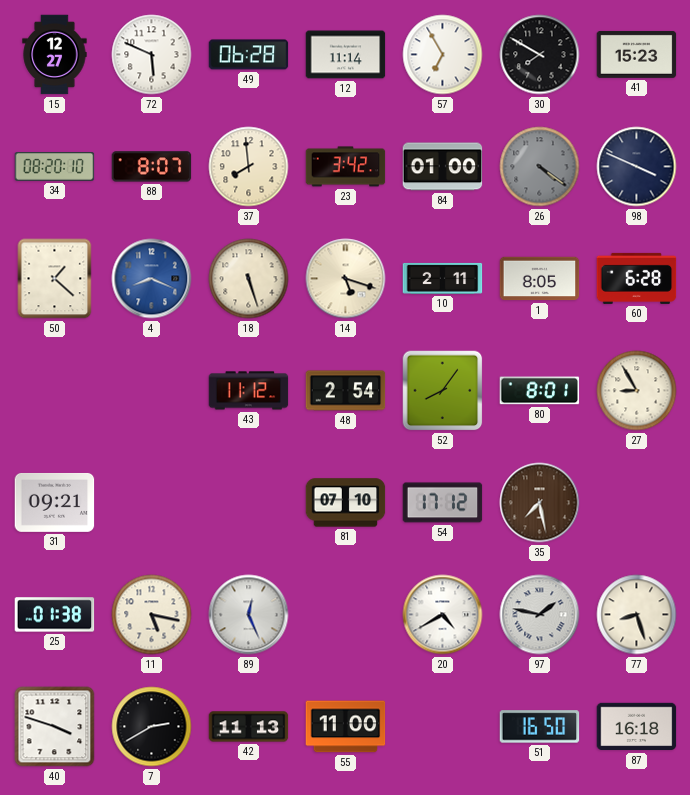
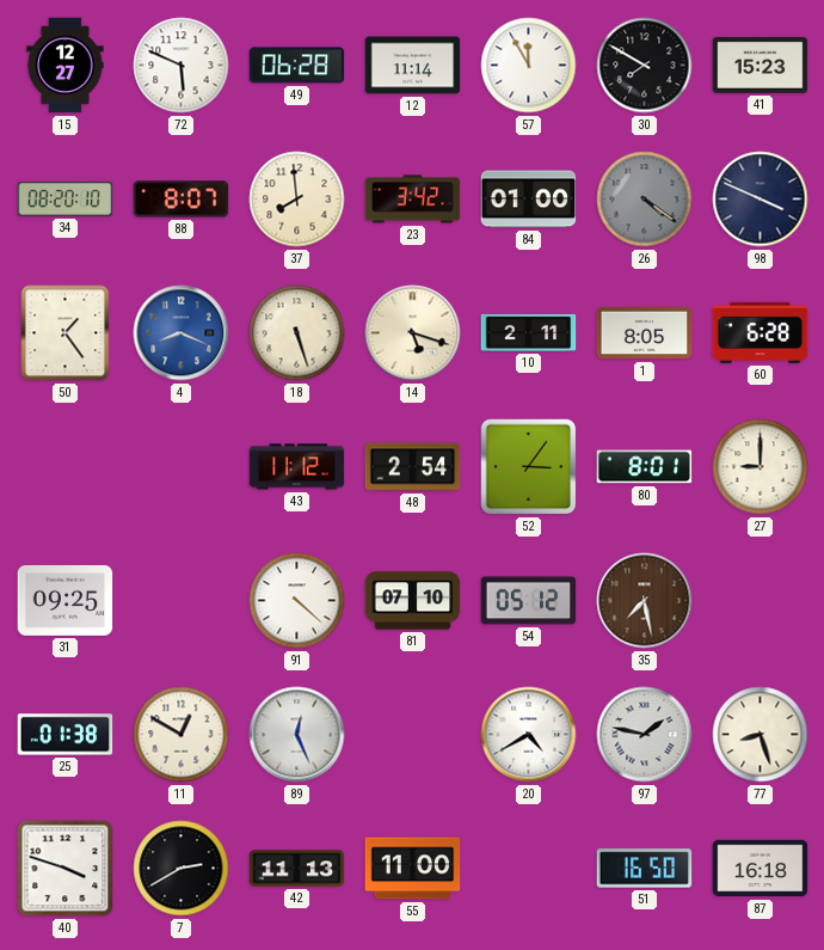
57: 6:55 -> 11:55
50: 1:22 -> 1:24
52: 8:06 -> 3:06
27: 8:55 -> 9:00
31: 09:21 -> 09:25
91: none -> 4:22
54: 17:12 -> 05:12
11: 5:17 -> 12:50
